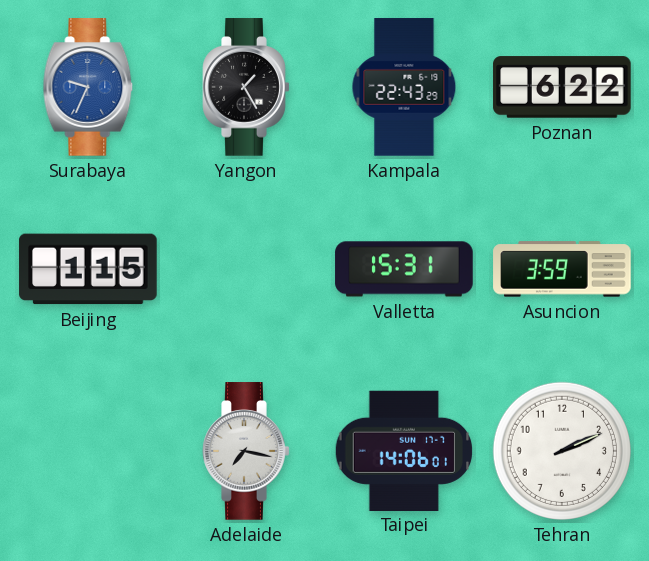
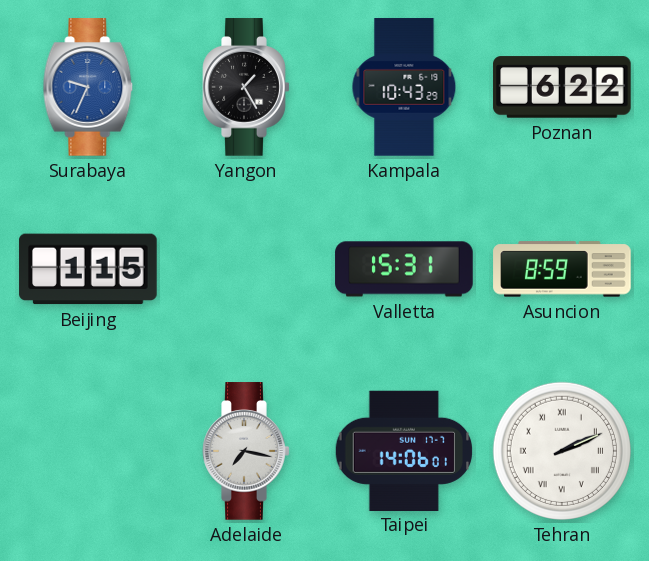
Kampala: 22:43 -> 10:43
Asuncion: 3:59 -> 8:59
Tehran numerals: Arabic -> Roman
